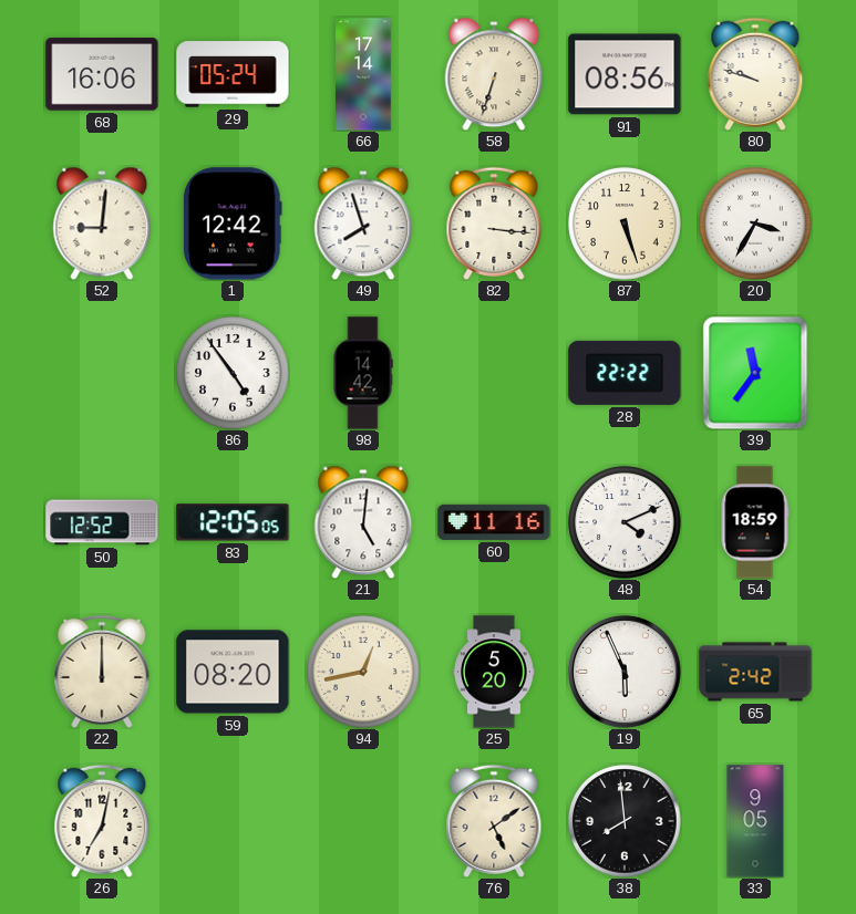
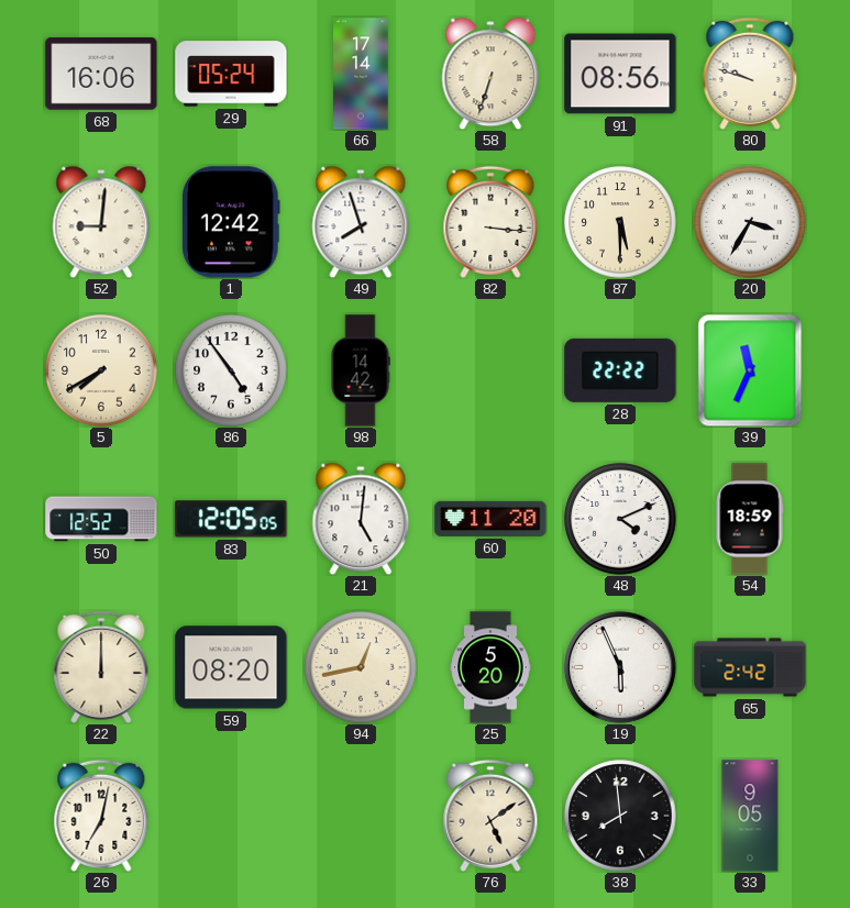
87: 5:27 -> 5:30
5: none -> 7:40
39: 11:36 -> 11:34
60: 11:16 -> 11:20
